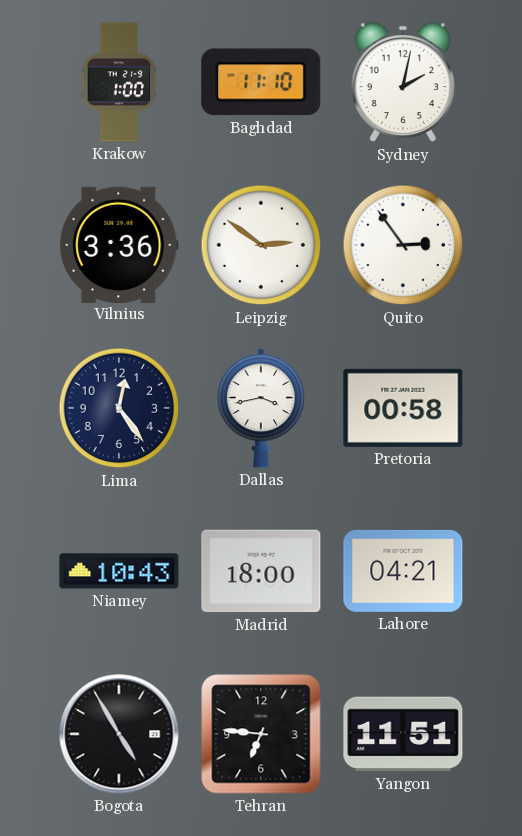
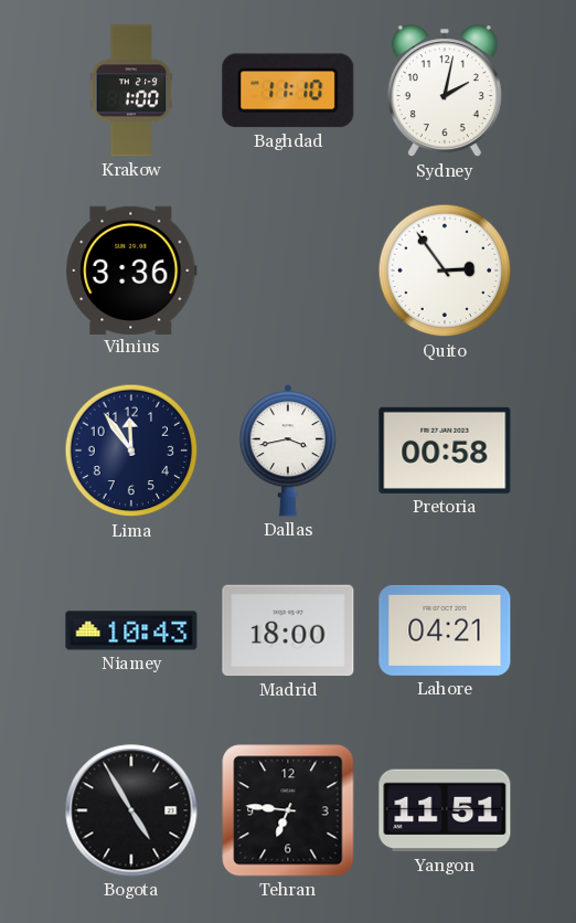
Leipzig: 2:51 -> none
Lima: 12:24 -> 11:54
